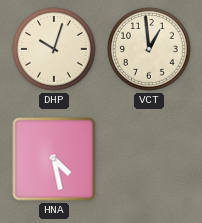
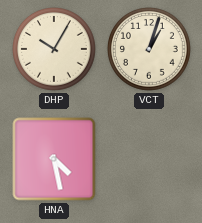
DHP: 10:03 -> 10:05
VCT: 12:59 -> 1:03
